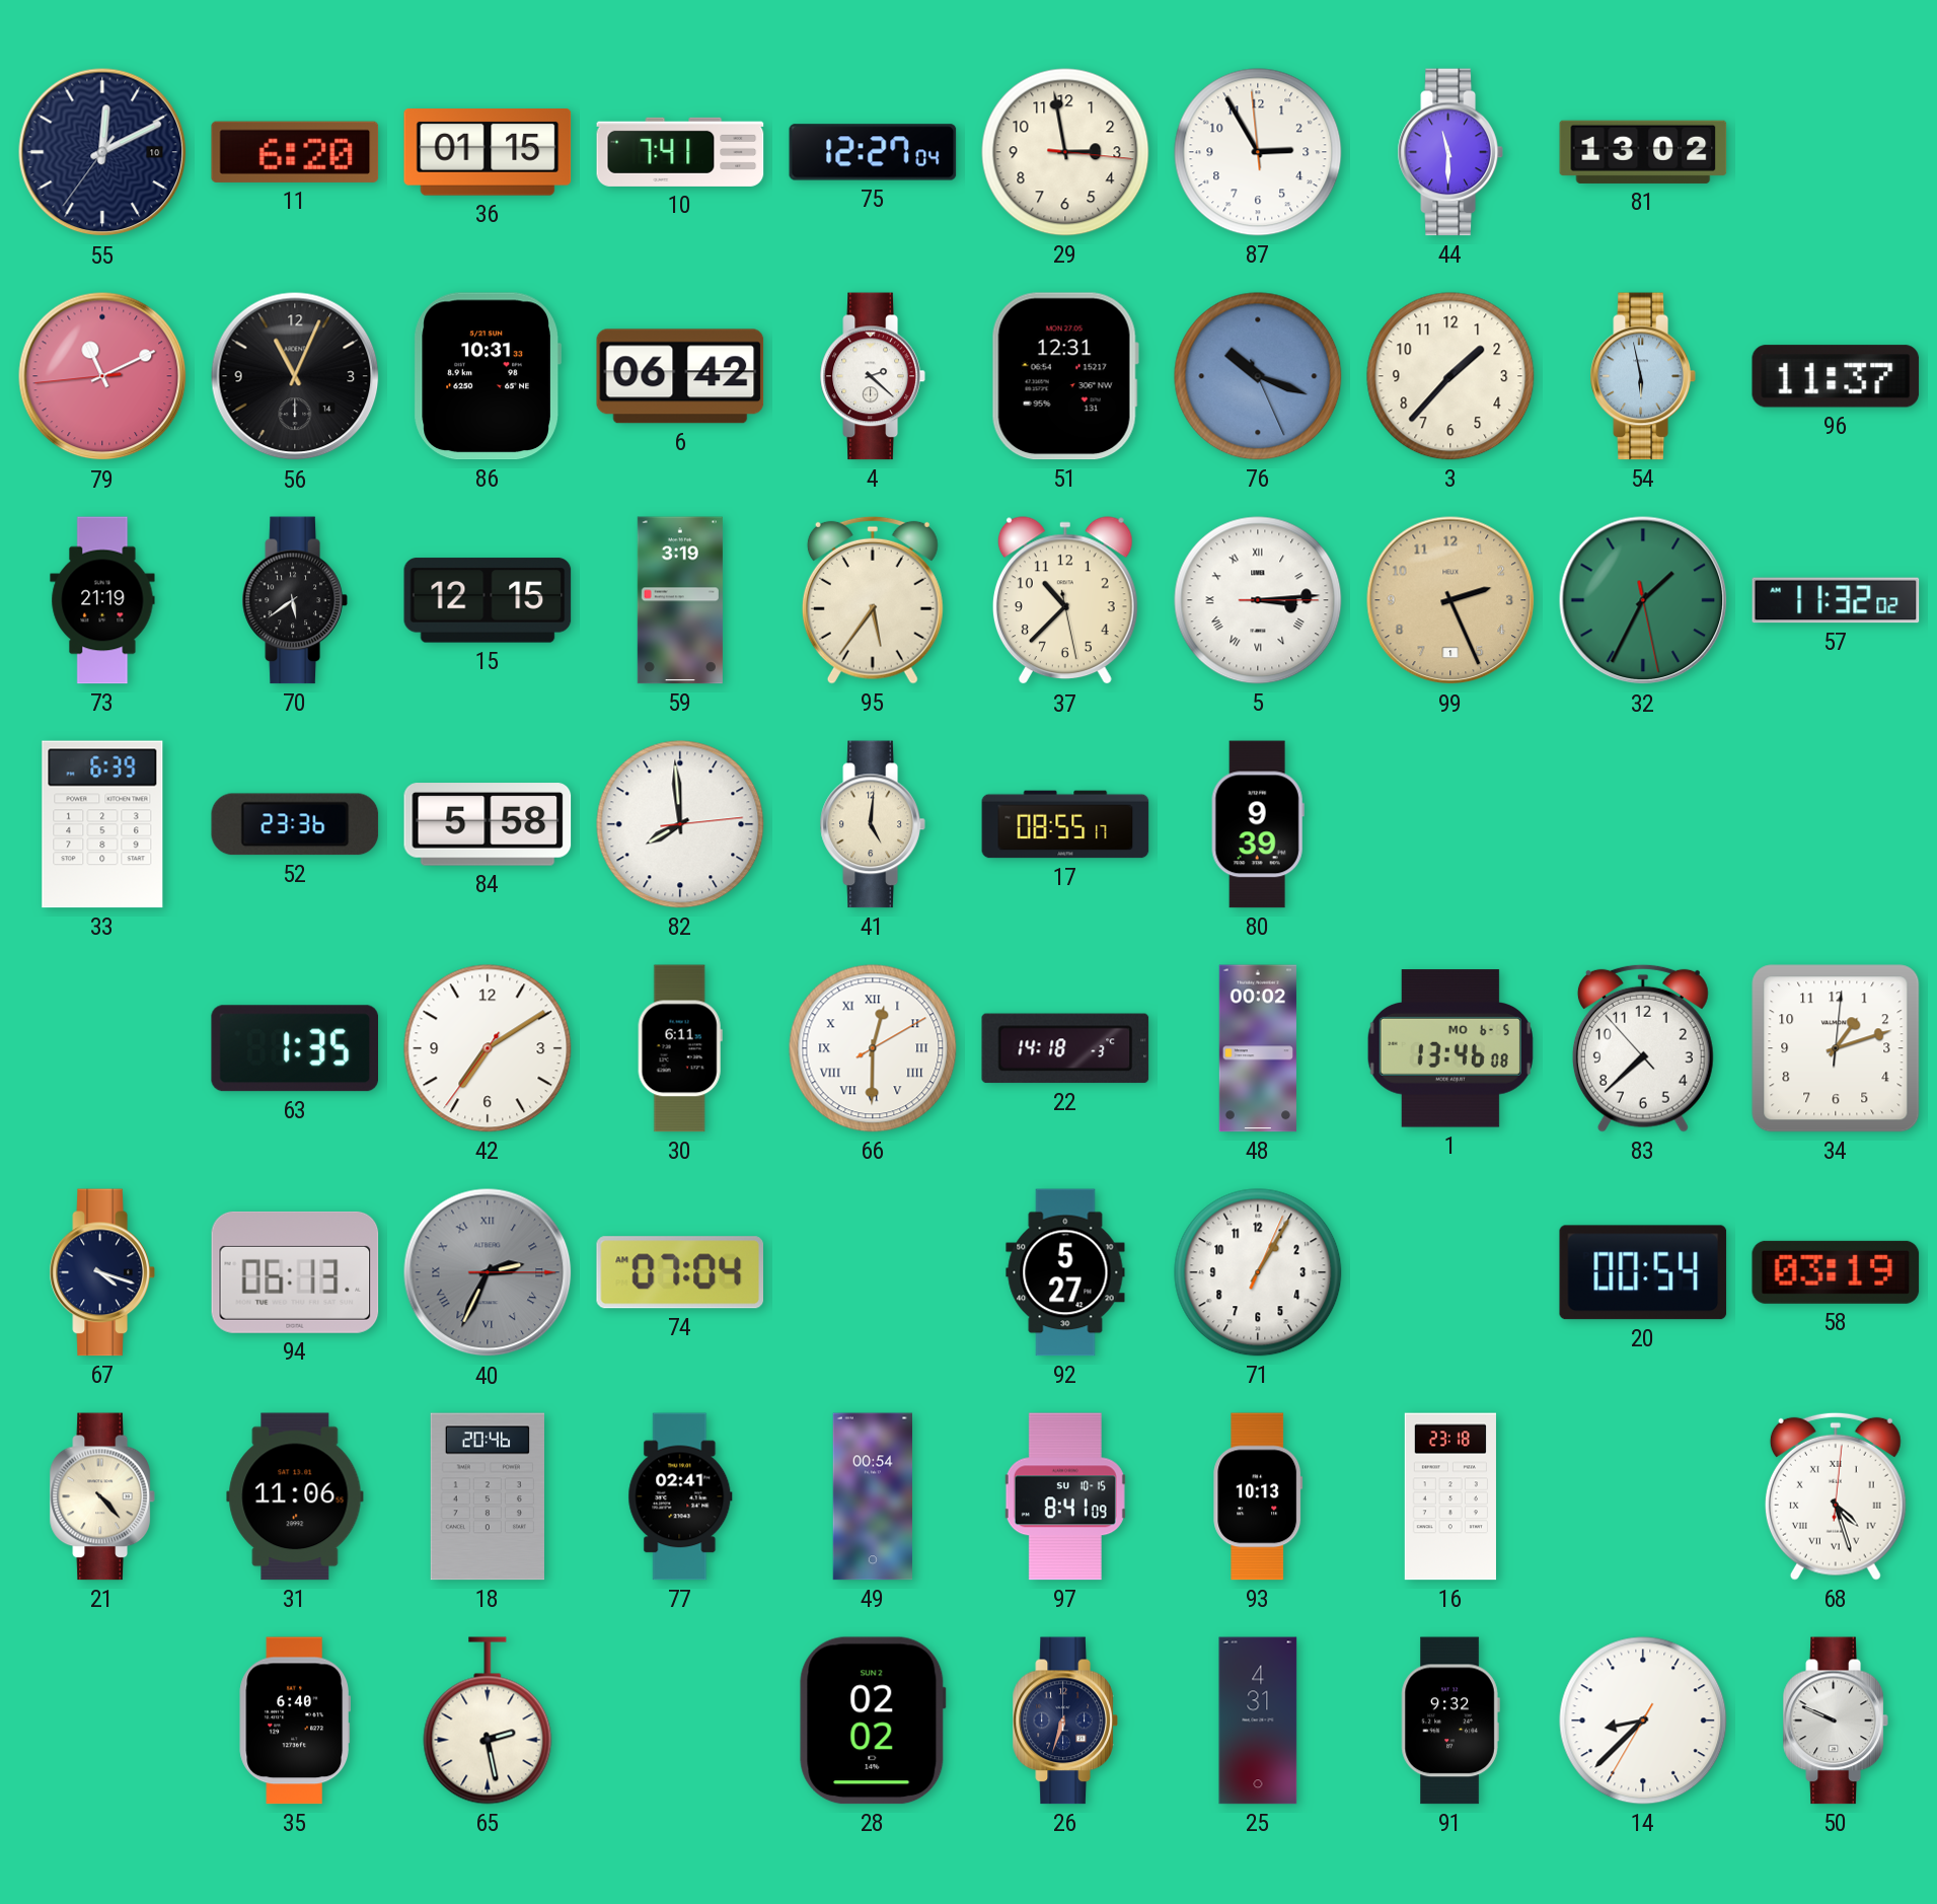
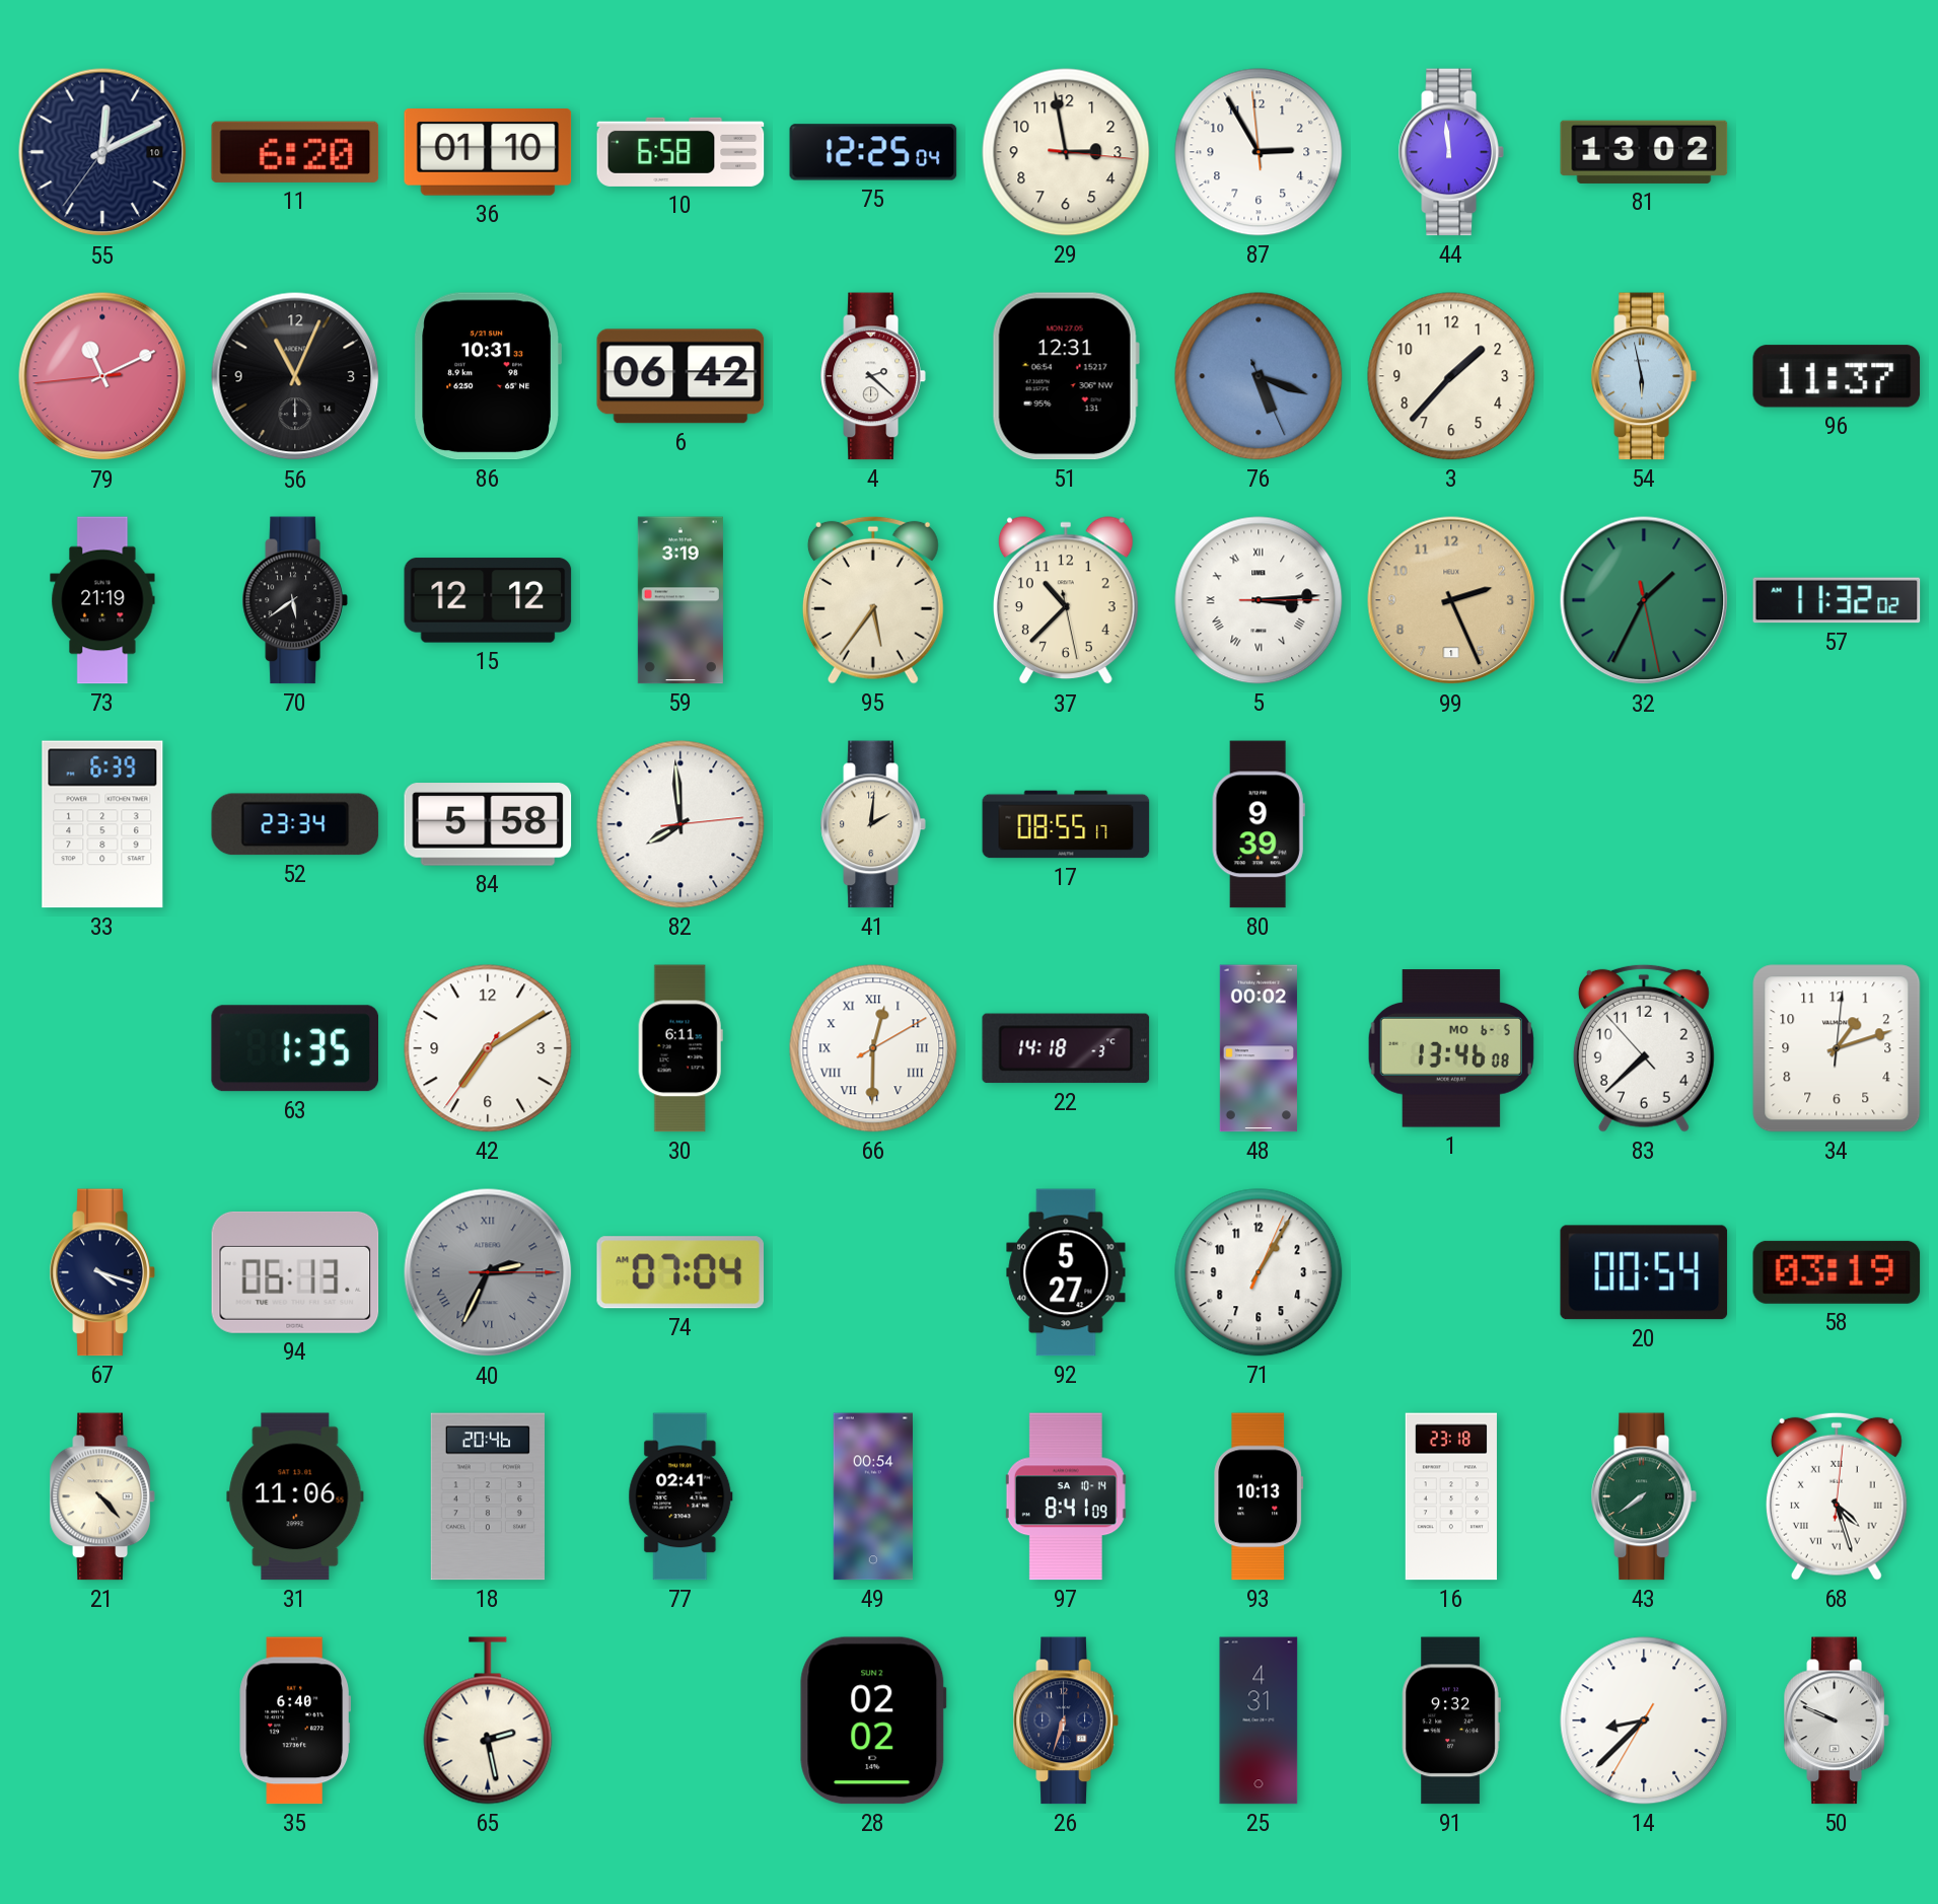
36: 01:15 -> 01:10
10: 7:41 -> 6:58
75: 12:27 -> 12:25
44: 11:30 -> 11:59
76: 10:18 -> 5:18
15: 12:15 -> 12:12
52: 23:36 -> 23:34
41: 5:01 -> 2:01
97 date: SU 10-15 -> SA 10-14
43: none -> 7:39
